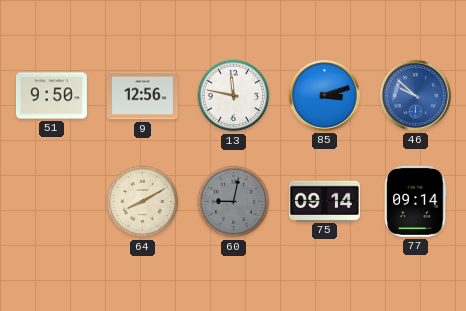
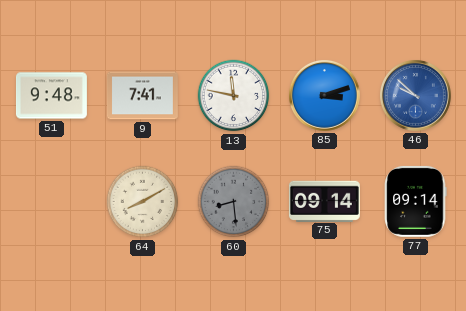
51: 9:50 -> 9:48
9: 12:56 -> 7:41
60: 9:02 -> 8:29
